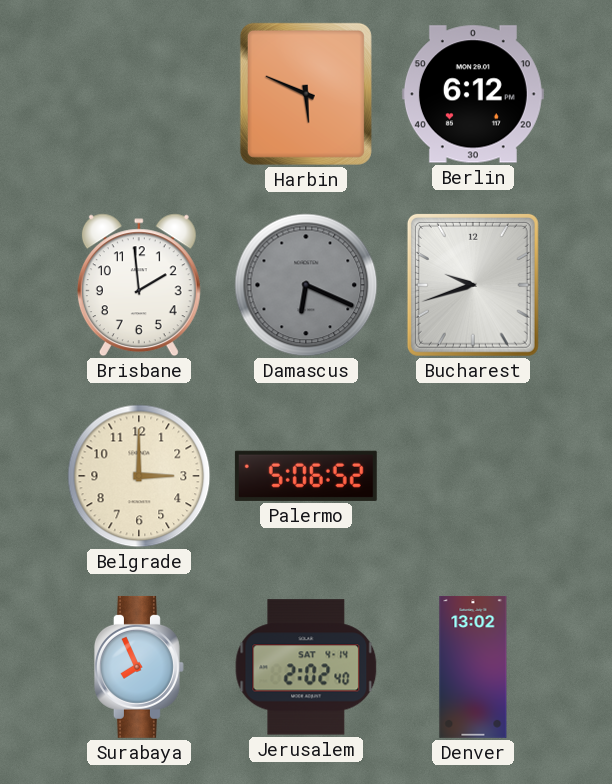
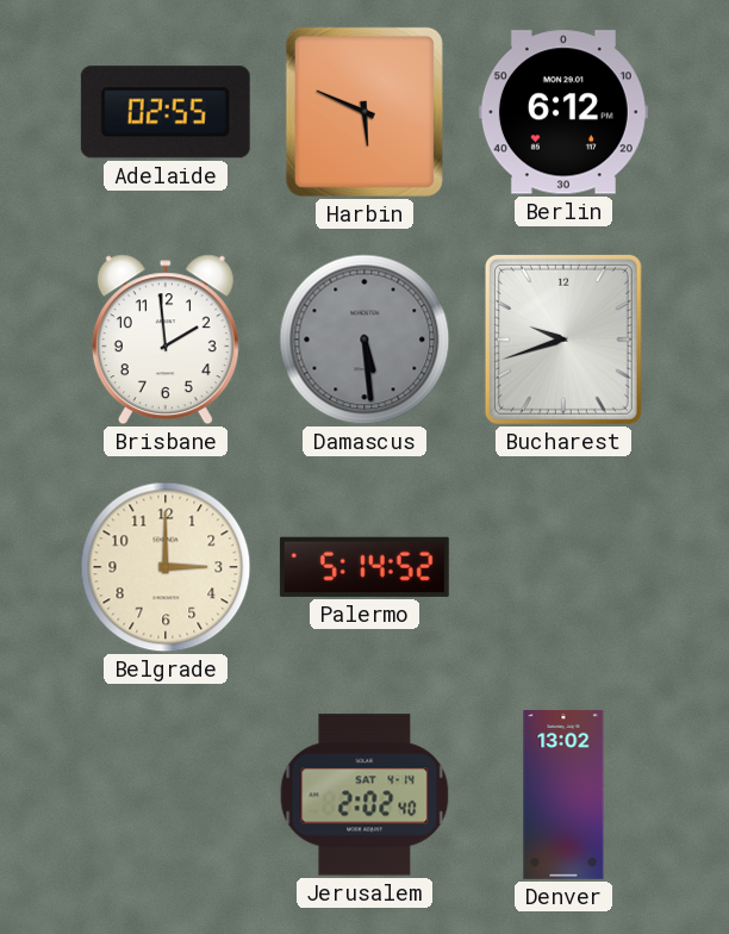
Adelaide: none -> 02:55
Damascus: 6:19 -> 5:29
Palermo: 5:06 -> 5:14
Surabaya: 7:56 -> none
